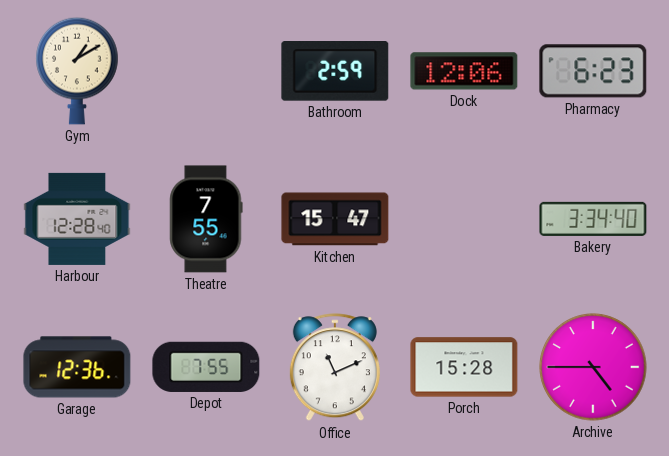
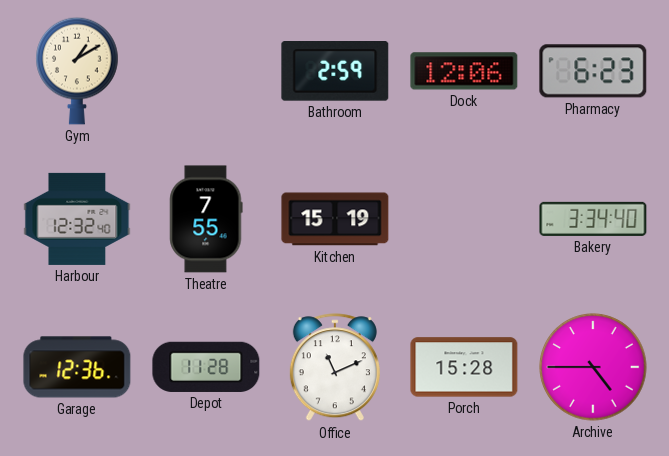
Harbour: 12:28 -> 12:32
Kitchen: 15:47 -> 15:19
Depot: 7:55 -> 11:28
